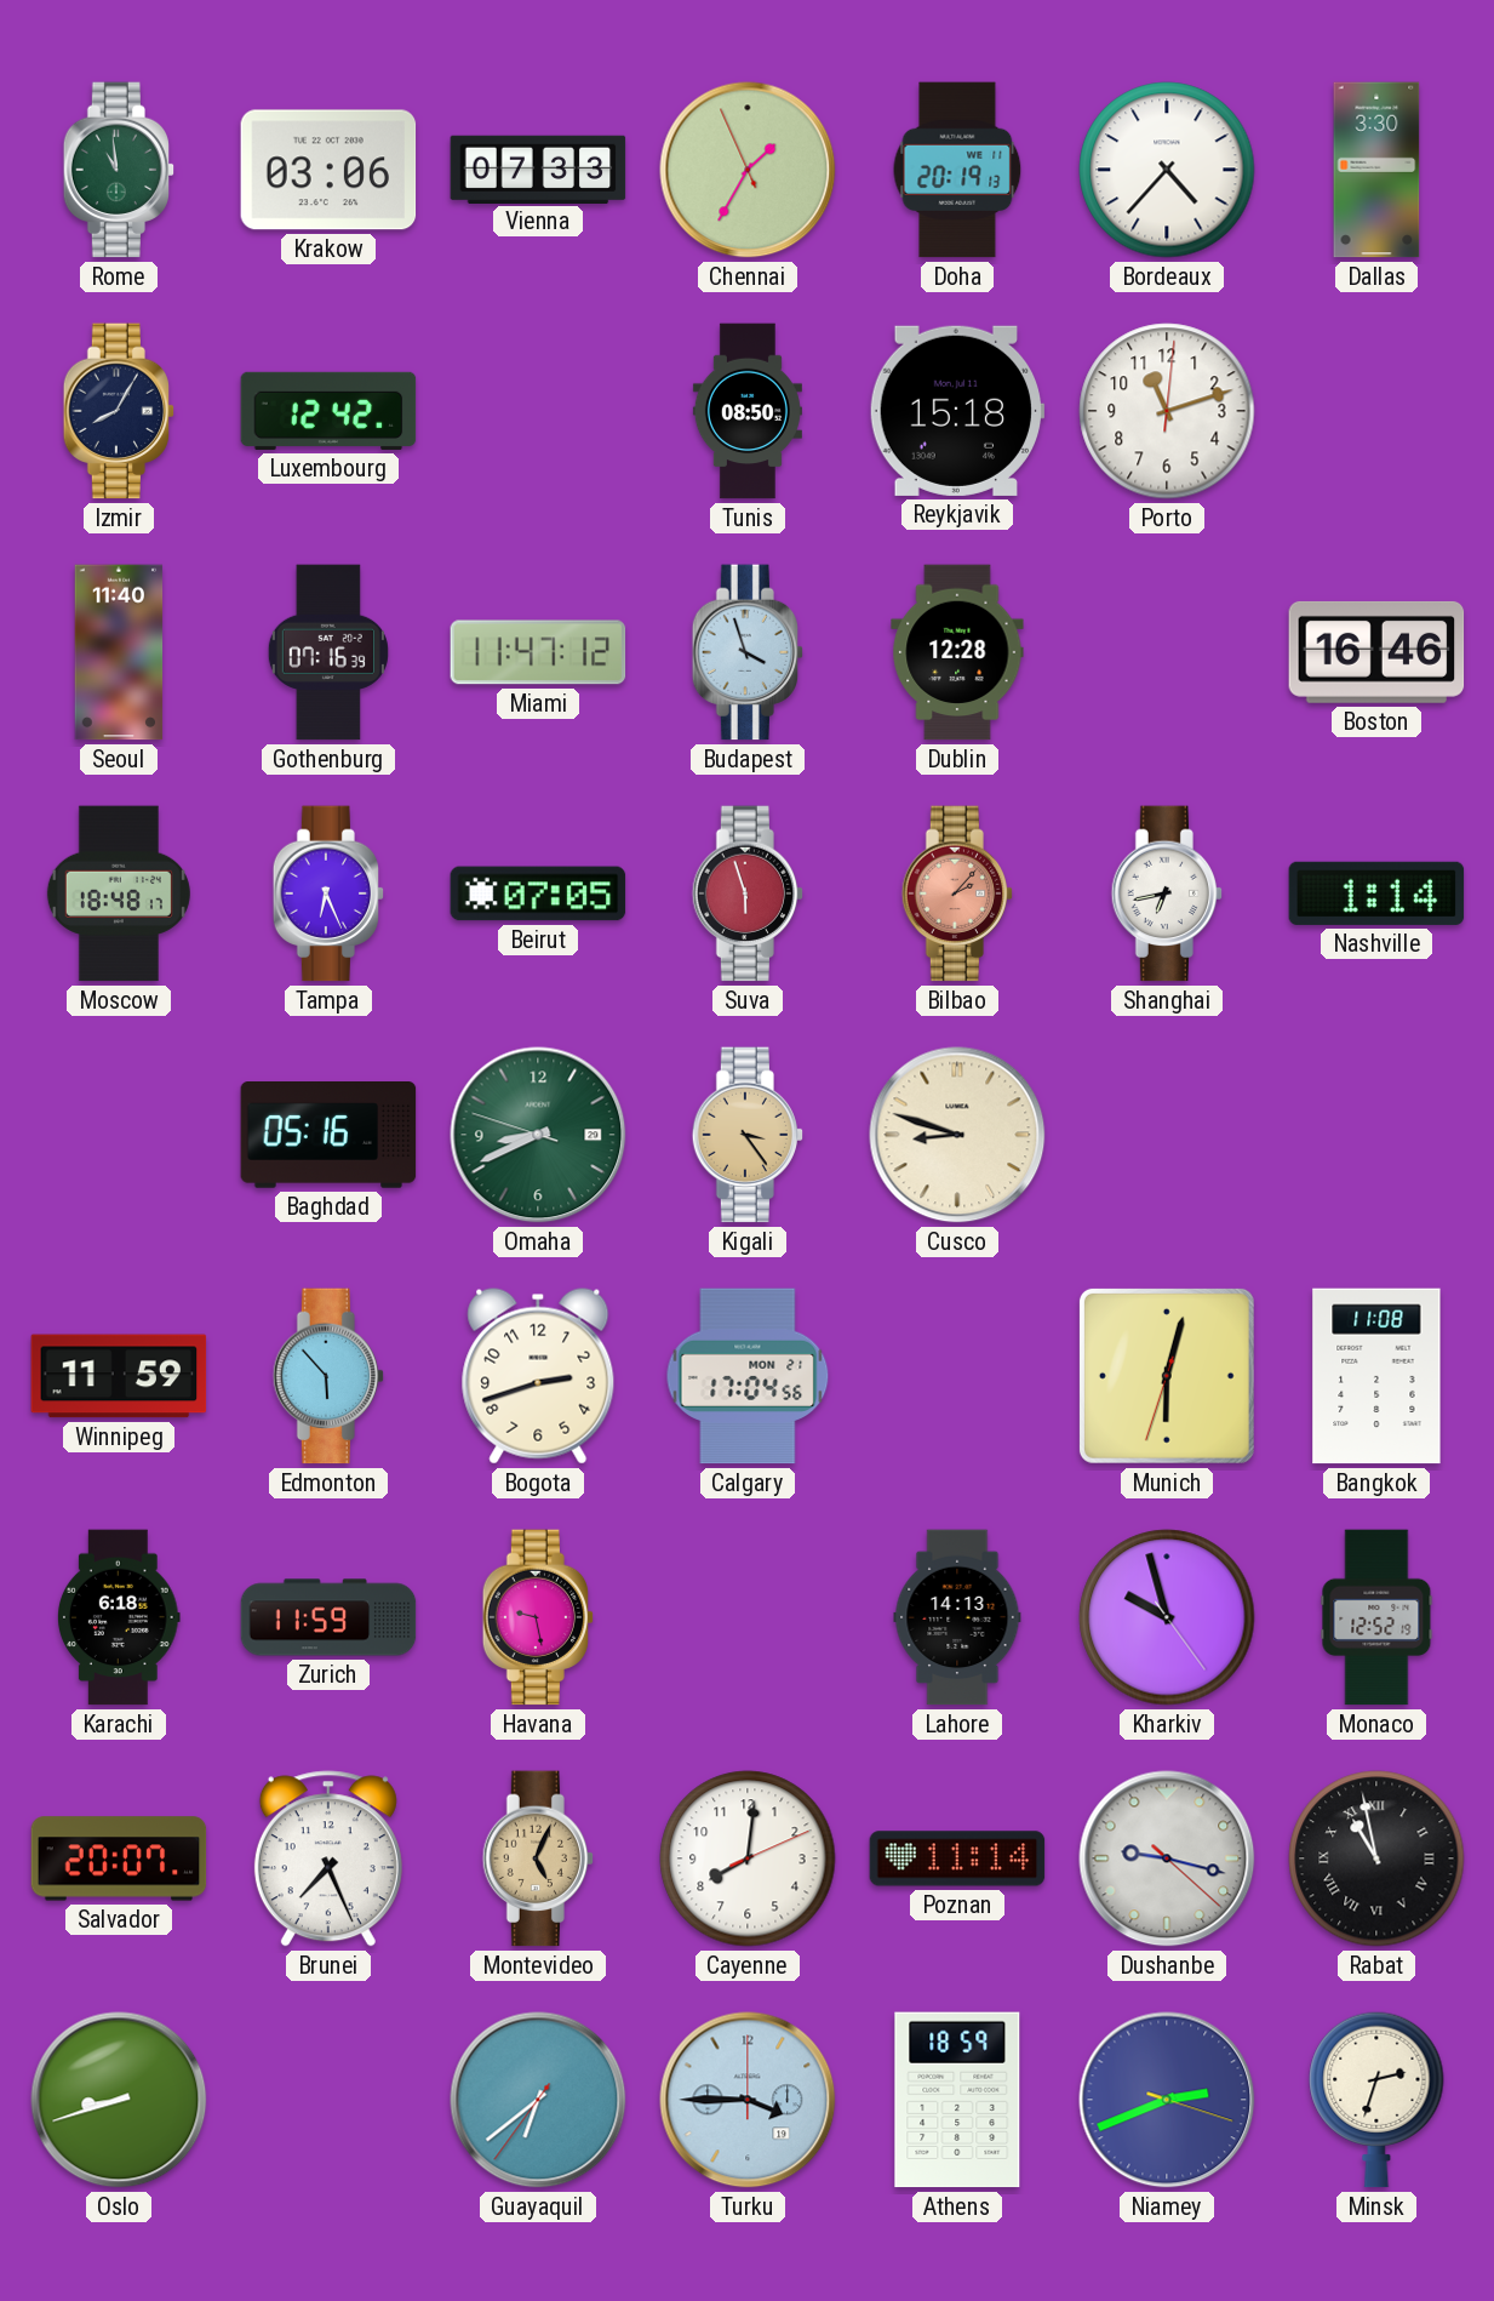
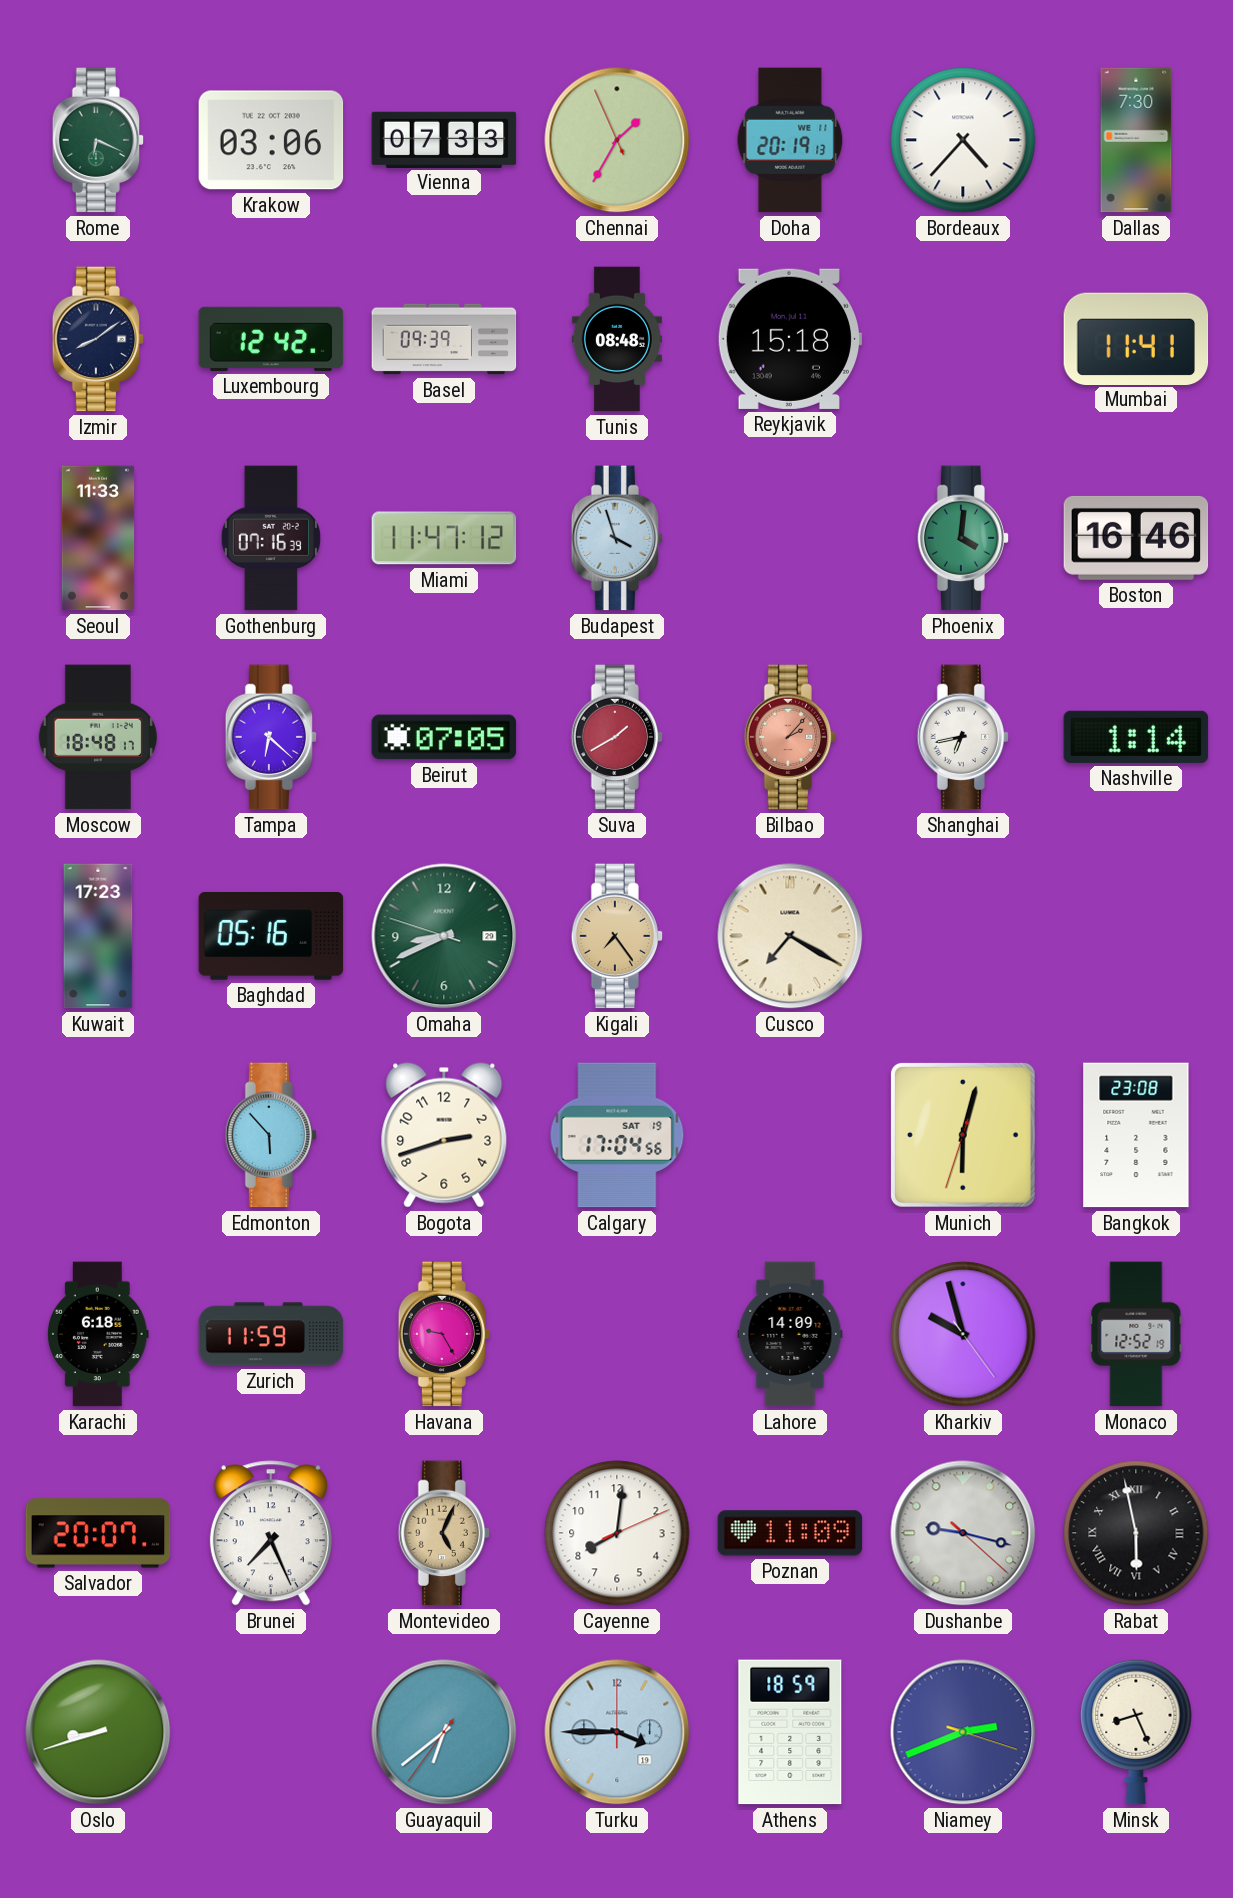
Rome: 10:59 -> 6:19
Dallas: 3:30 -> 7:30
Izmir: 8:05 -> 8:09
Basel: none -> 09:39
Tunis: 08:50 -> 08:48
Porto: 11:12 -> none
Mumbai: none -> 11:41
Seoul: 11:40 -> 11:33
Dublin: 12:28 -> none
Phoenix: none -> 4:01
Tampa: 6:26 -> 6:22
Suva: 5:57 -> 1:40
Kuwait: none -> 17:23
Kigali: 3:24 -> 7:24
Cusco: 8:48 -> 7:20
Winnipeg: 11:59 -> none
Calgary date: MON 21 -> SAT 19
Bangkok: 11:08 -> 23:08
Havana: 9:28 -> 9:25
Lahore: 14:13 -> 14:09
Poznan: 11:14 -> 11:09
Rabat: 10:58 -> 5:58
Minsk: 2:33 -> 8:26
